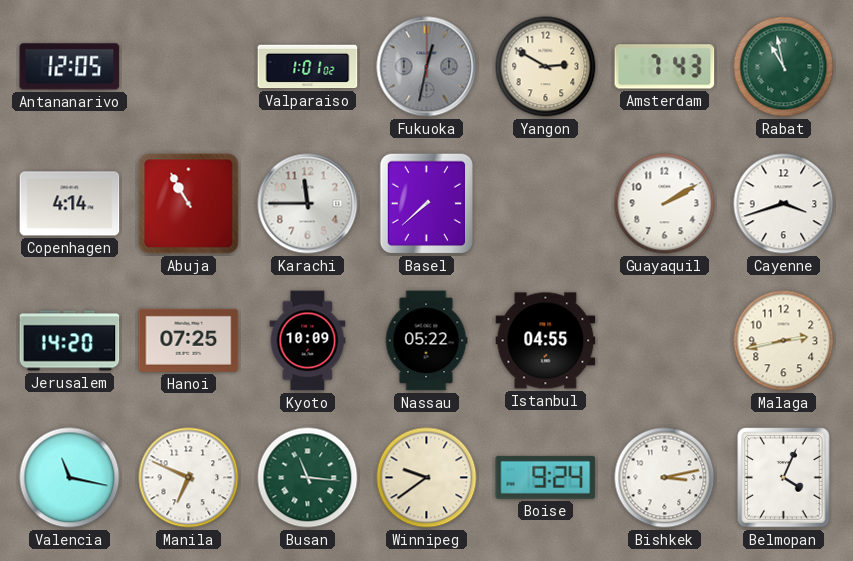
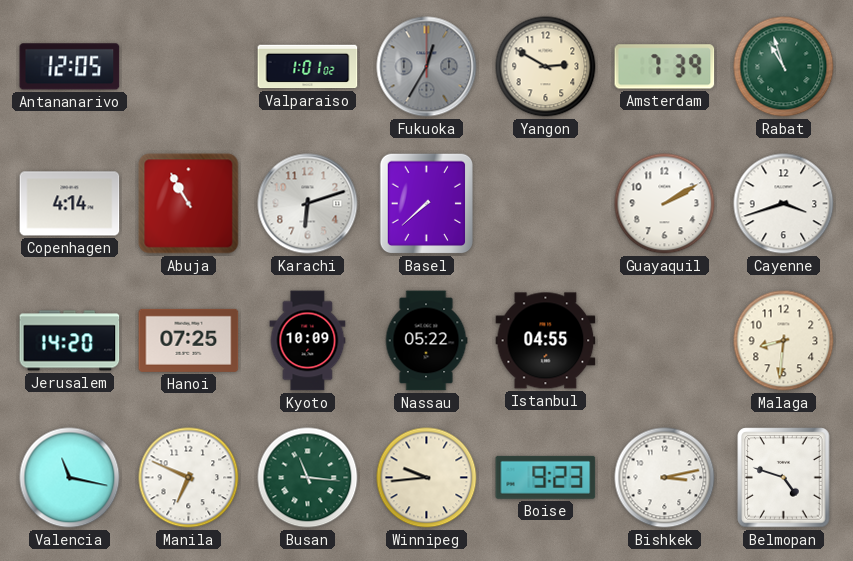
Fukuoka: 12:32 -> 12:35
Amsterdam: 7:43 -> 7:39
Rabat: 10:58 -> 10:57
Karachi: 11:45 -> 6:12
Malaga: 2:43 -> 8:31
Winnipeg: 9:39 -> 9:44
Boise: 9:24 -> 9:23
Belmopan: 4:04 -> 4:48
